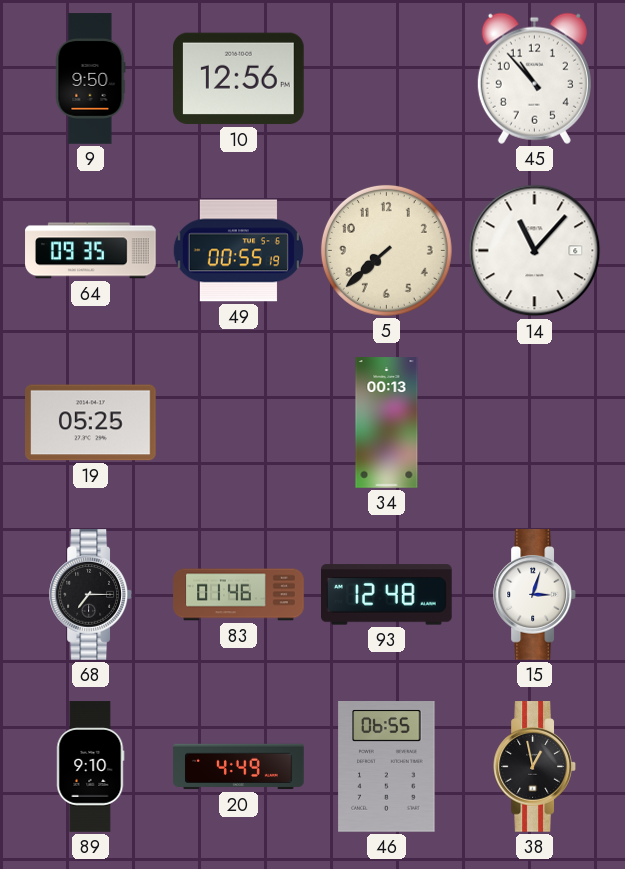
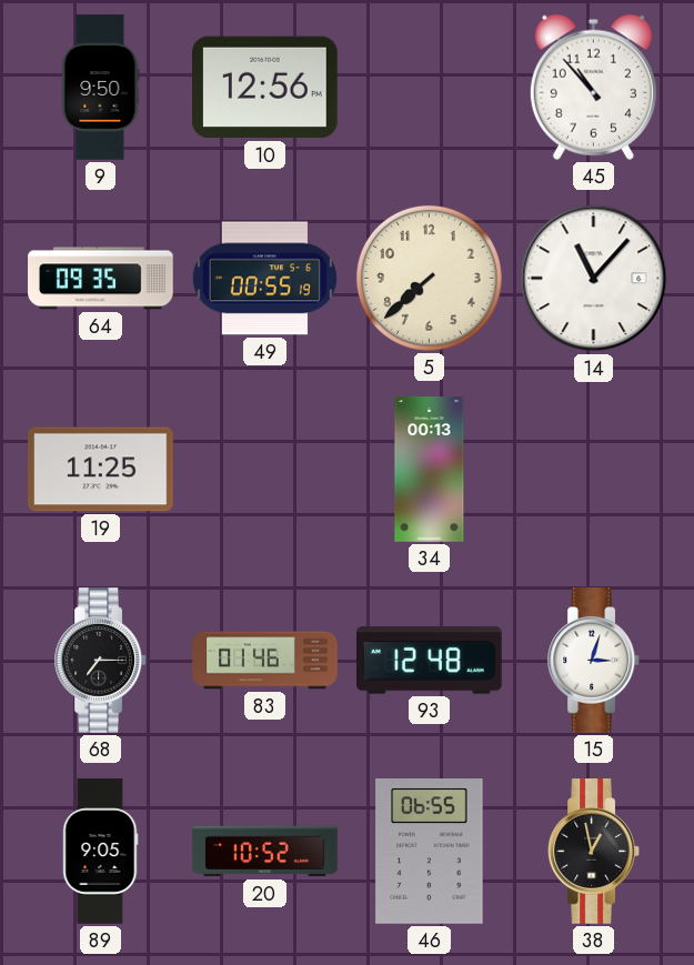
19: 05:25 -> 11:25
89: 9:10 -> 9:05
20: 4:49 -> 10:52
